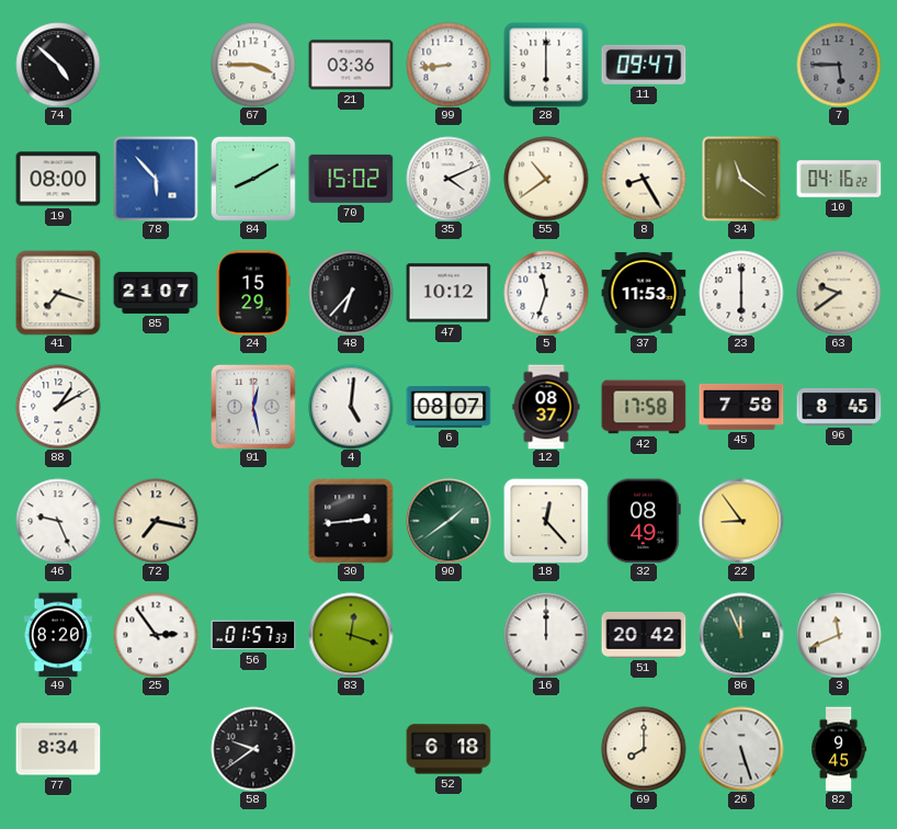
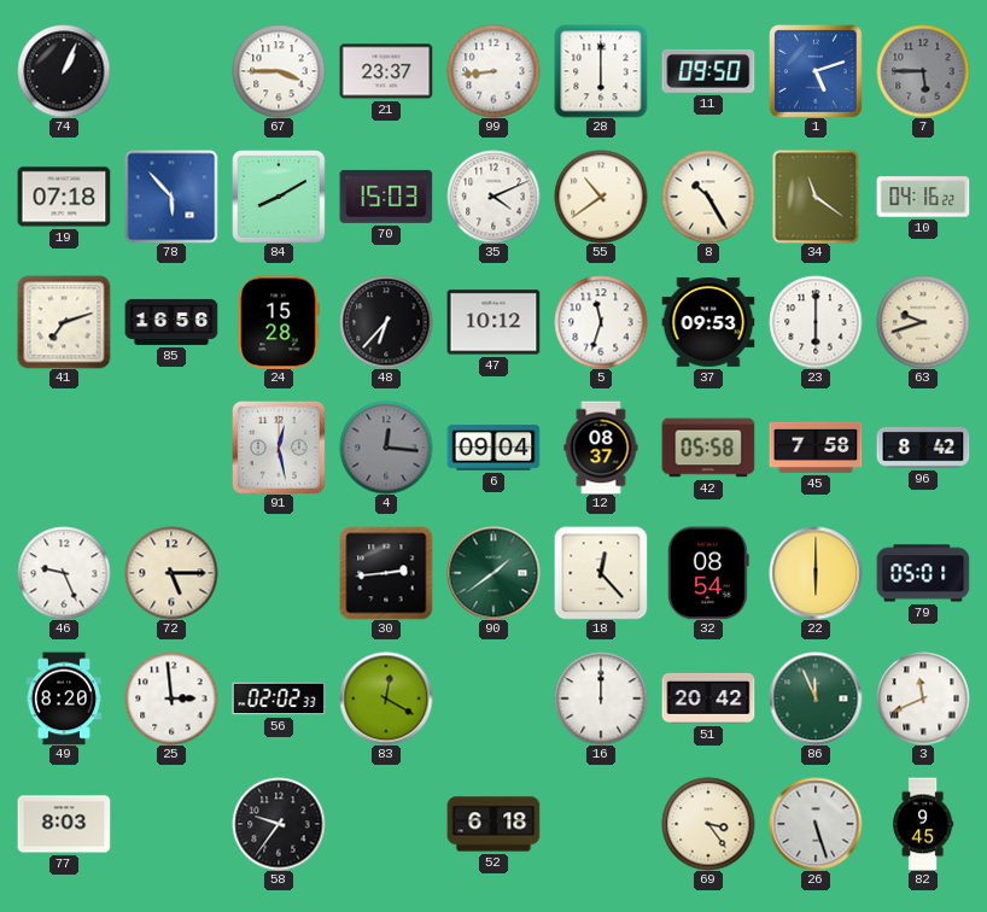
74: 4:52 -> 1:04
21: 03:36 -> 23:37
11: 09:47 -> 09:50
1: none -> 5:12
19: 08:00 -> 07:18
70: 15:02 -> 15:03
8: 8:25 -> 10:25
41: 7:18 -> 7:12
85: 21:07 -> 16:56
24: 15:29 -> 15:28
37: 11:53 -> 09:53
63: 9:39 -> 9:42
88: 1:10 -> none
4: 5:01 -> 12:16
4 dial: white -> grey
6: 08:07 -> 09:04
42: 17:58 -> 05:58
96: 8:45 -> 8:42
72: 7:17 -> 5:15
32: 08:49 -> 08:54
22: 8:54 -> 6:00
79: none -> 05:01
25: 2:54 -> 2:59
56: 01:57 -> 02:02
83: 12:18 -> 12:20
77: 8:34 -> 8:03
58: 9:39 -> 9:36
69: 8:00 -> 3:24
